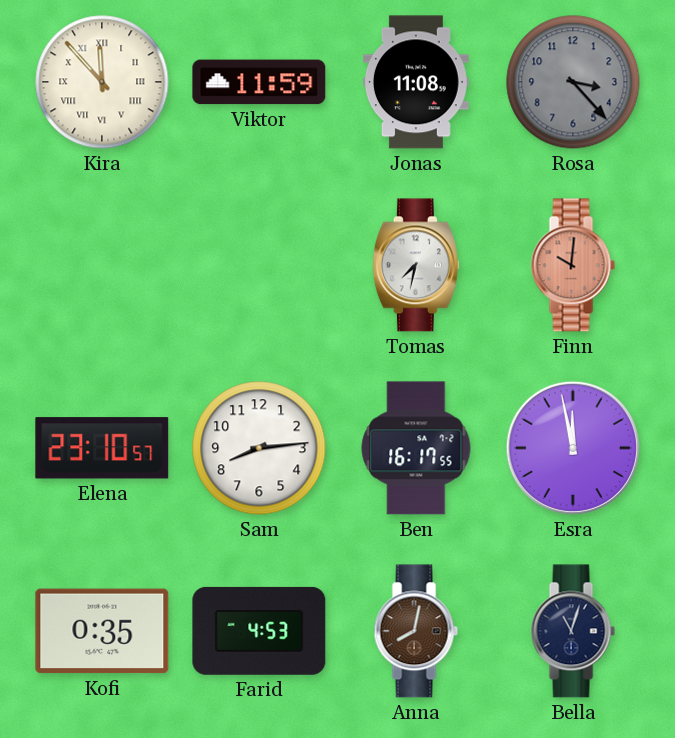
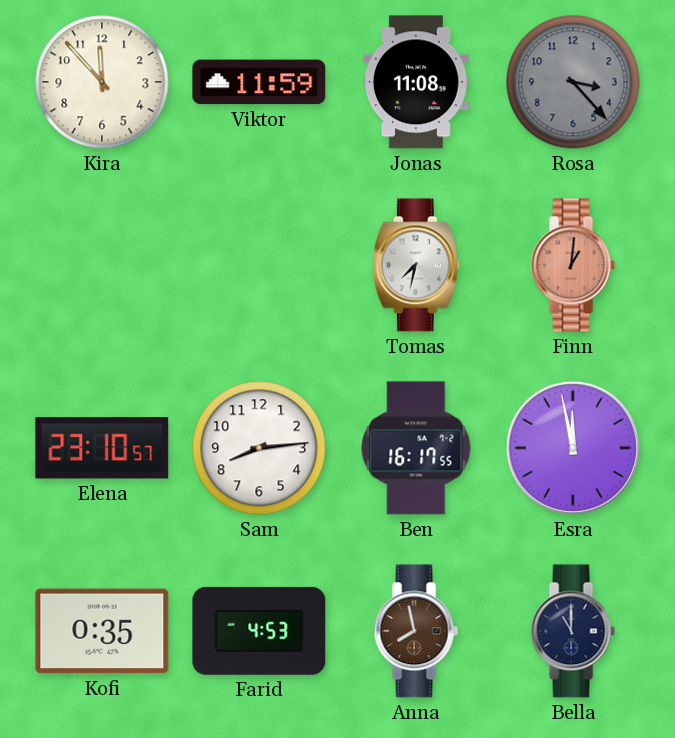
Kira numerals: Roman -> Arabic
Finn: 10:01 -> 1:01
Anna: 8:02 -> 7:58
Bella: 11:03 -> 11:00
